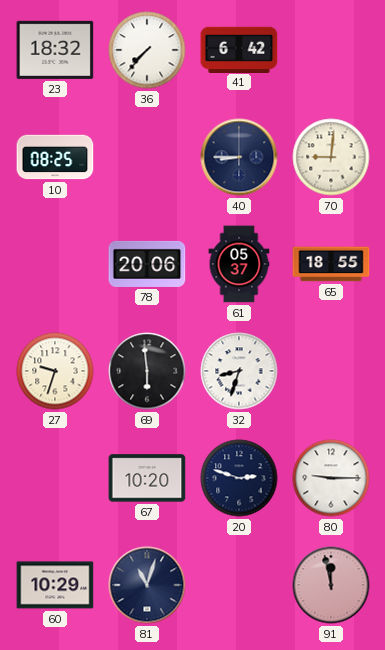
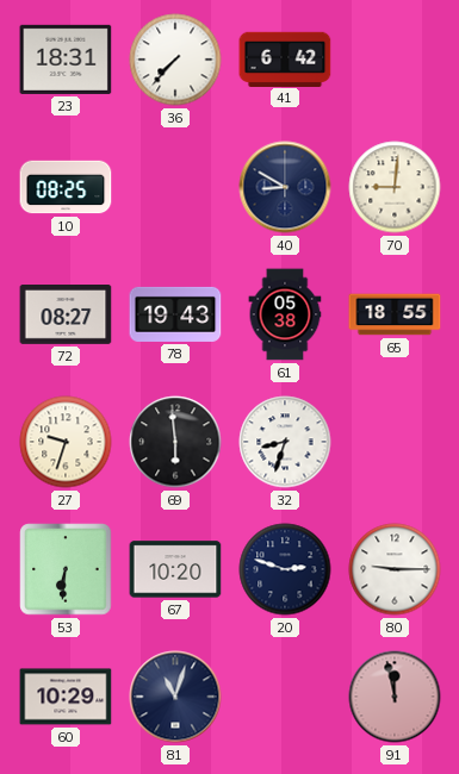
23: 18:32 -> 18:31
40: 8:45 -> 8:50
72: none -> 08:27
78: 20:06 -> 19:43
61: 05:37 -> 05:38
53: none -> 6:31
